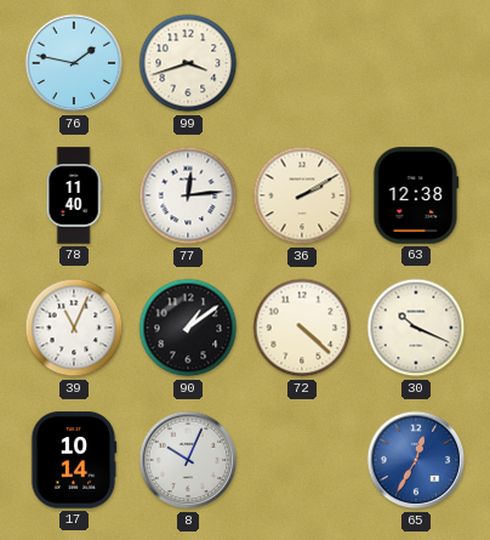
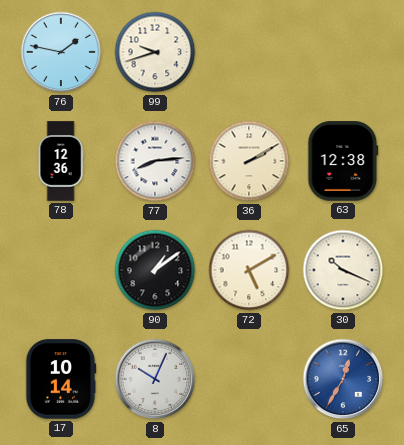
99: 3:42 -> 9:42
78: 11:40 -> 12:36
77: 12:14 -> 8:14
39: 11:04 -> none
72: 4:22 -> 5:10
